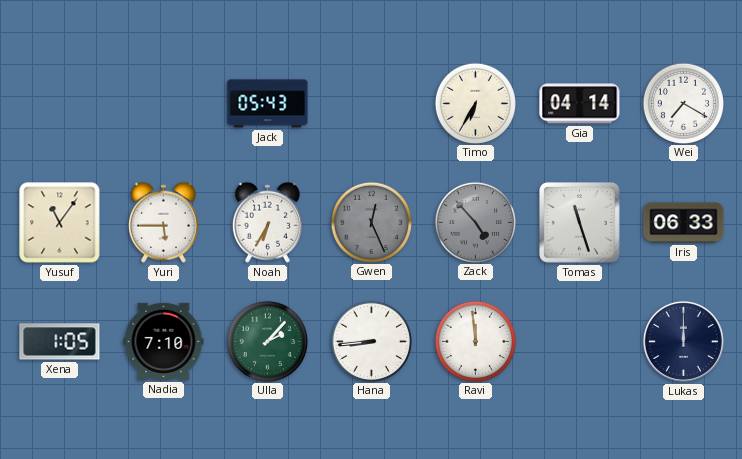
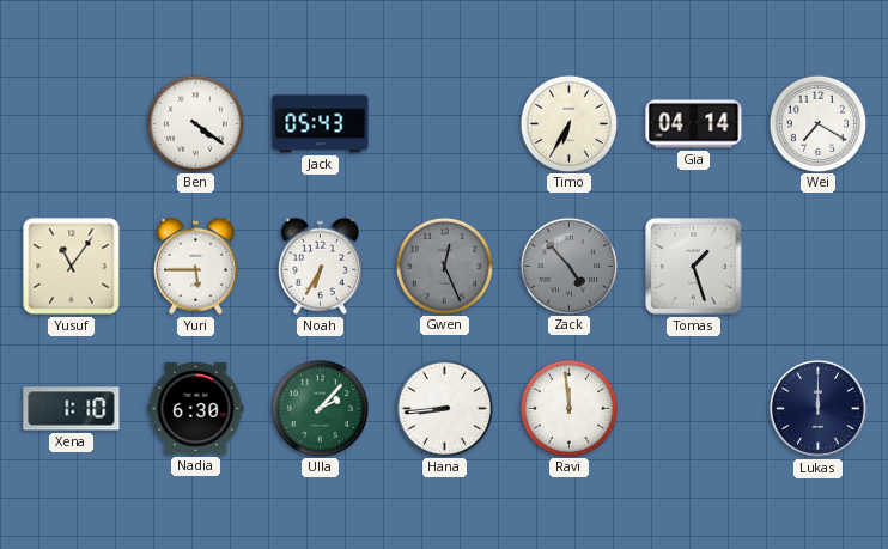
Ben: none -> 4:21
Tomas: 11:27 -> 1:27
Iris: 06:33 -> none
Xena: 1:05 -> 1:10
Nadia: 7:10 -> 6:30
